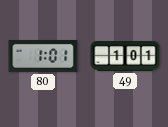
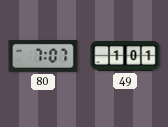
80: 1:01 -> 7:07
